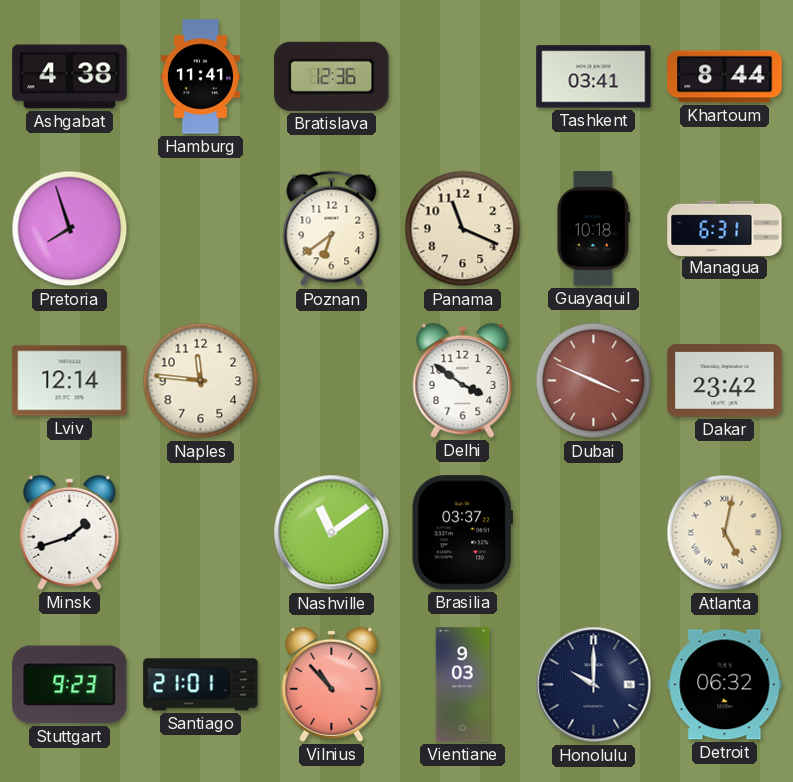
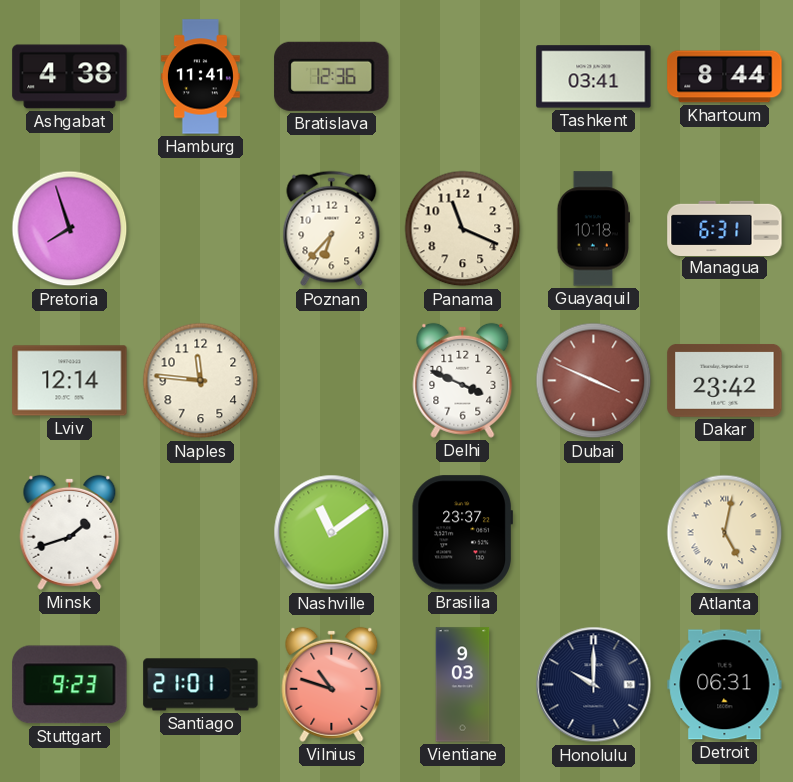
Poznan: 6:39 -> 6:37
Delhi: 3:51 -> 3:49
Brasilia: 03:37 -> 23:37
Vilnius: 10:53 -> 10:48
Detroit: 06:32 -> 06:31
